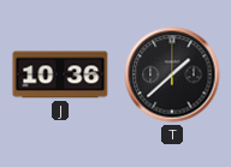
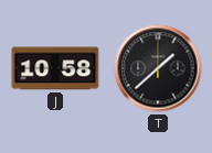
J: 10:36 -> 10:58
